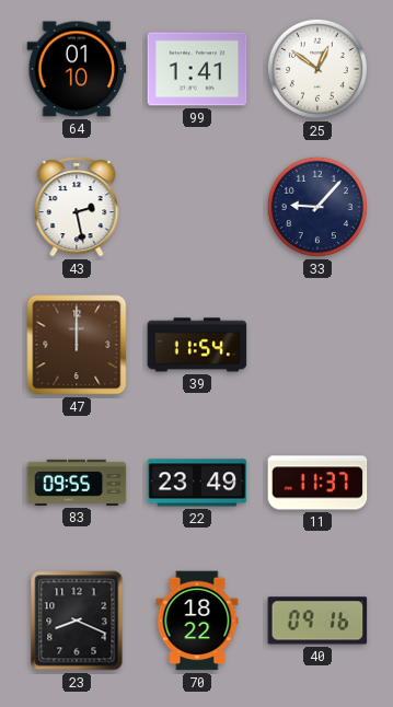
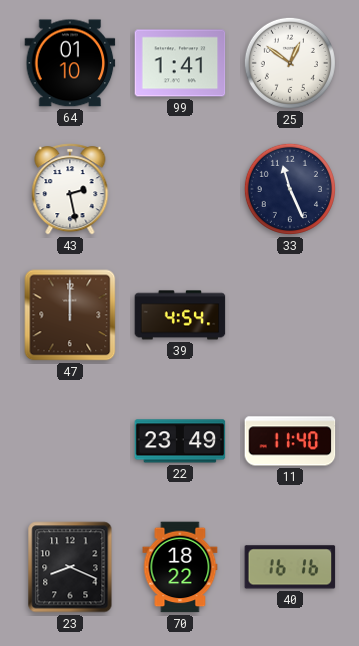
33: 9:07 -> 11:26
39: 11:54 -> 4:54
83: 09:55 -> none
11: 11:37 -> 11:40
40: 09:16 -> 16:16
